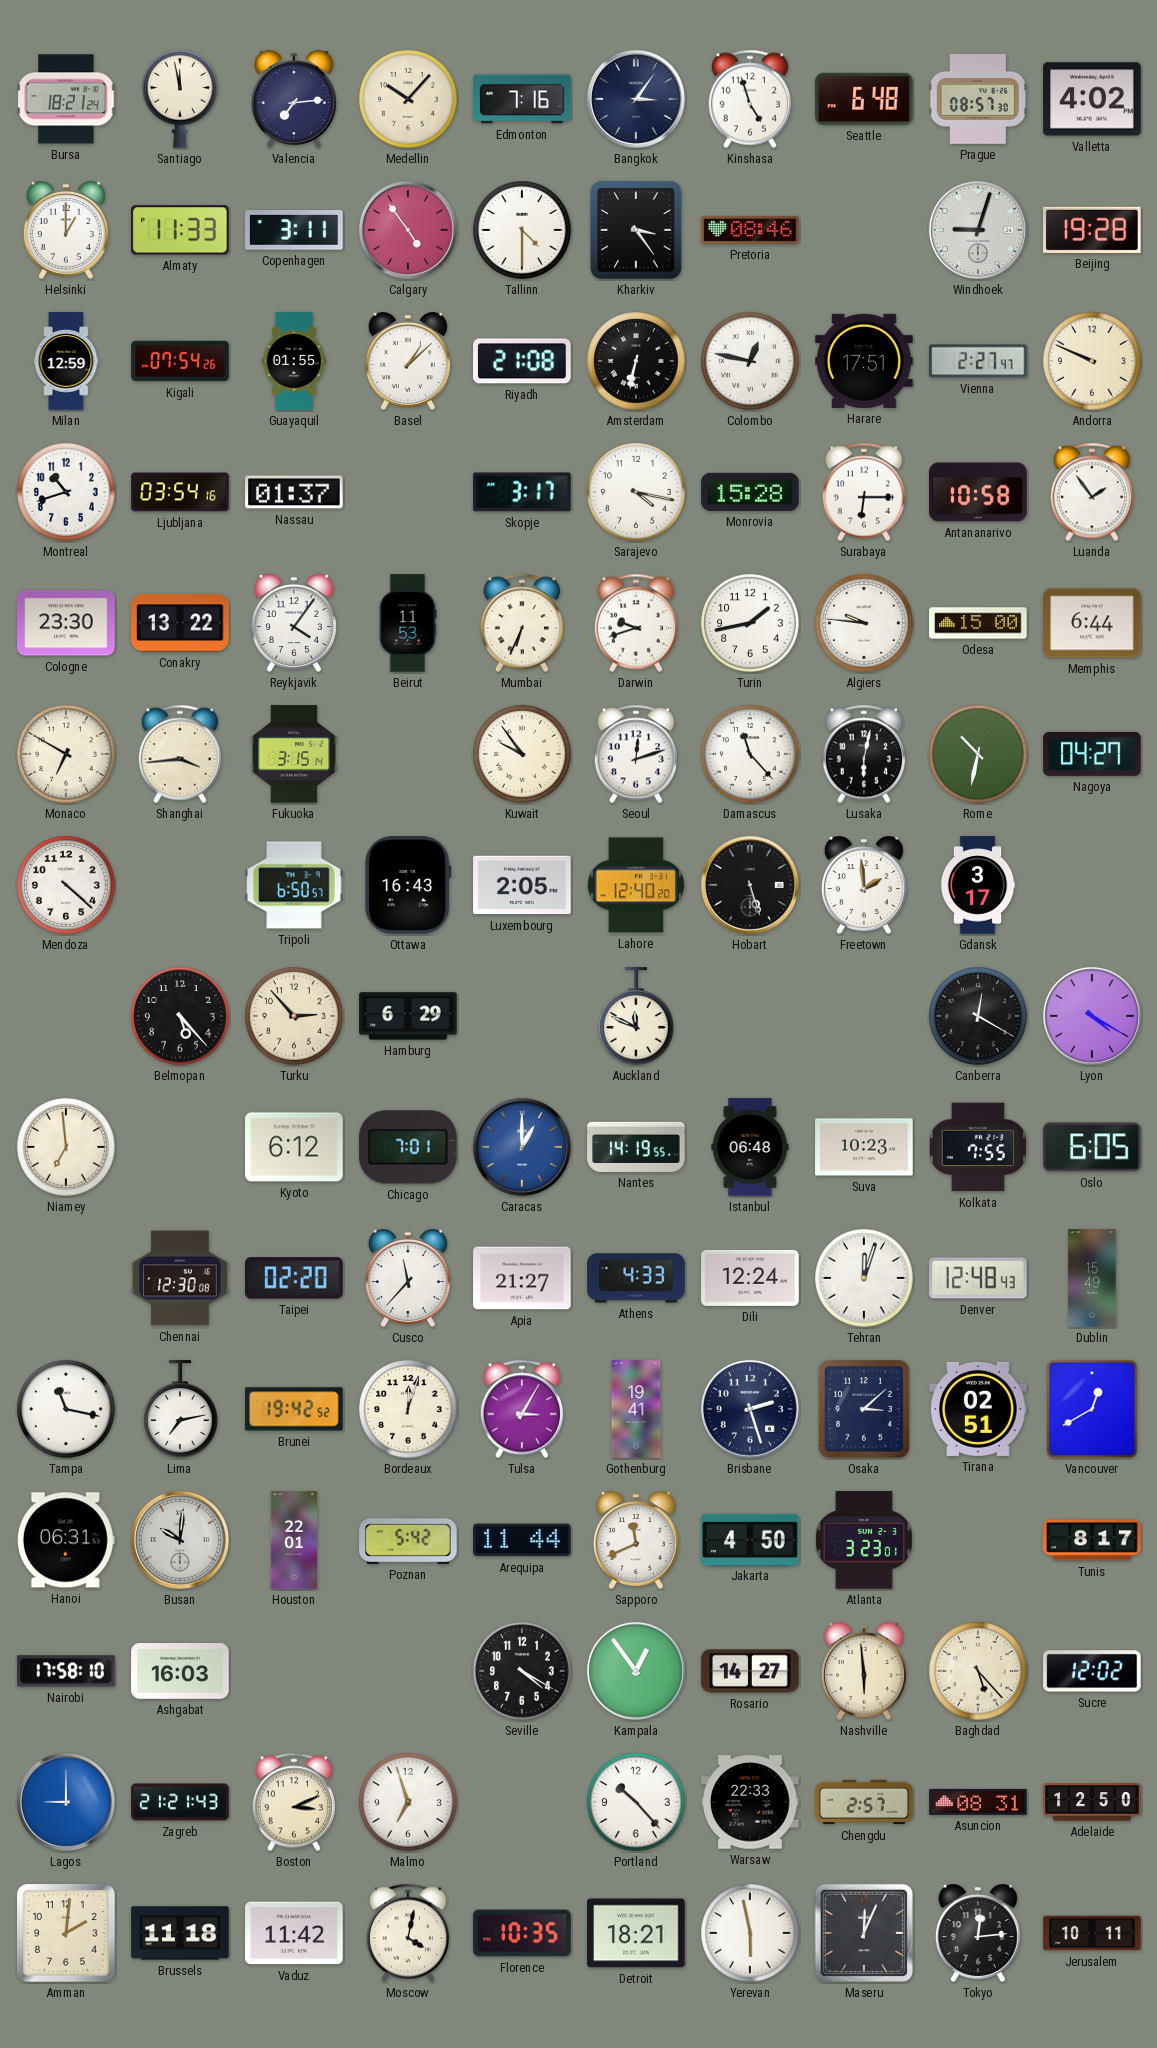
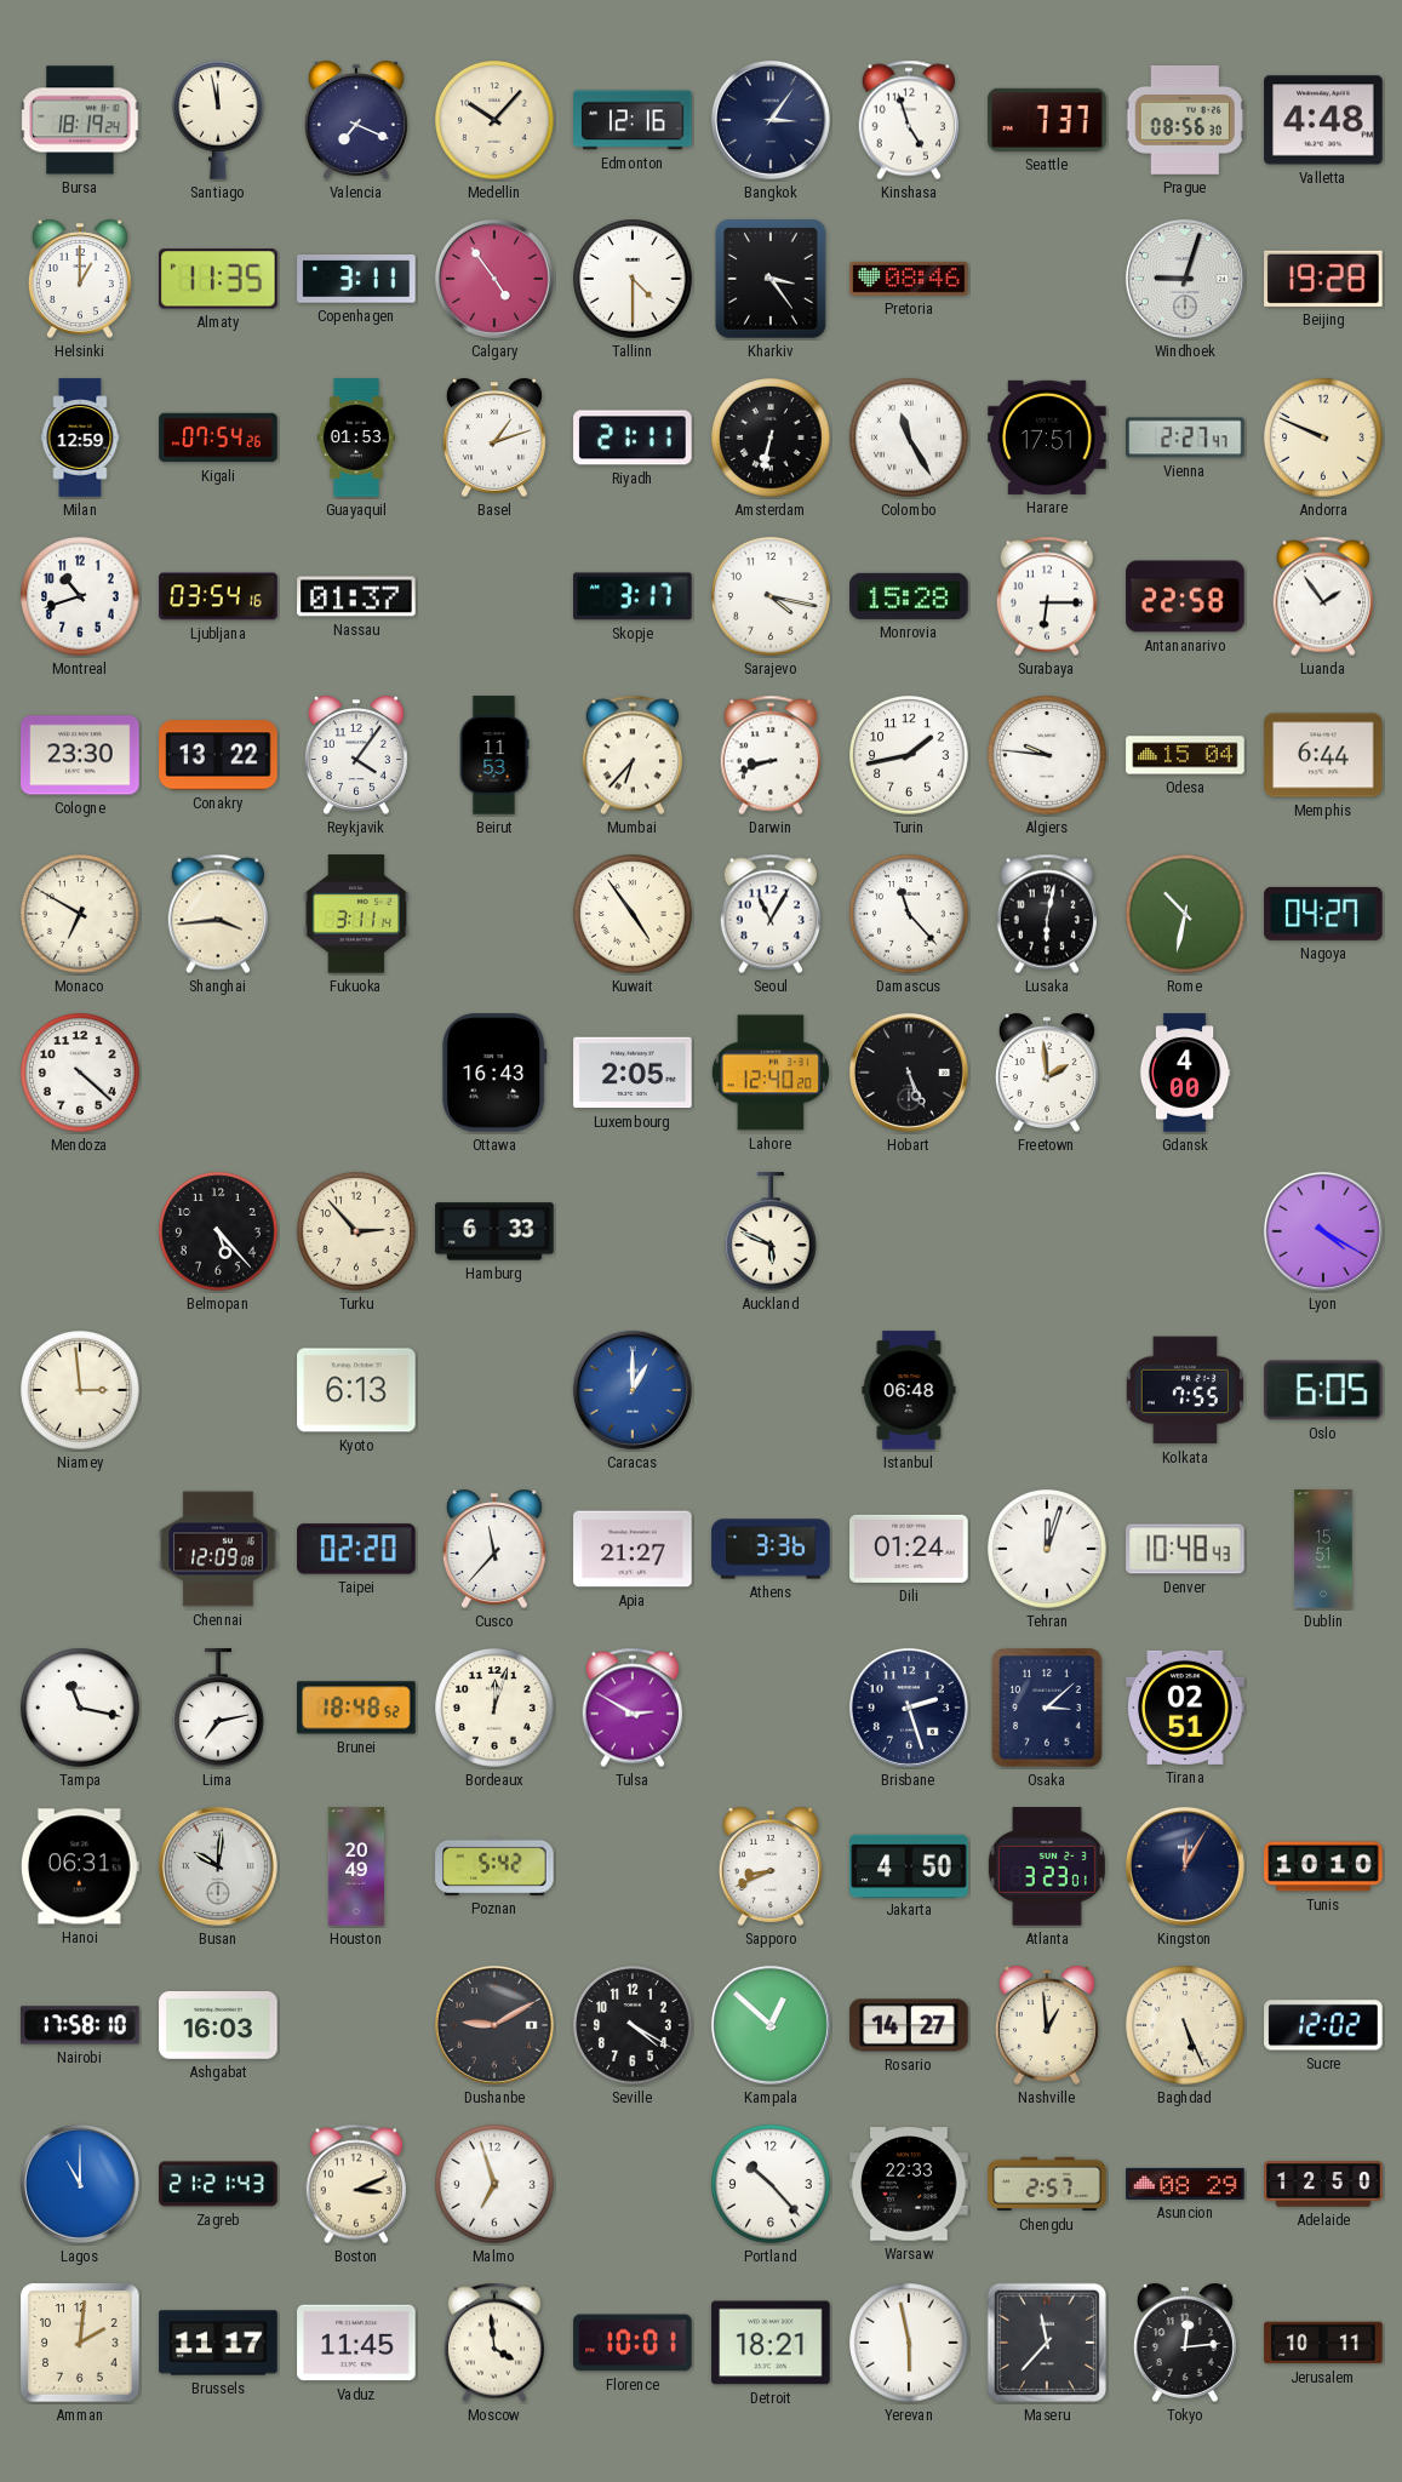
Bursa: 18:21 -> 18:19
Valencia: 7:14 -> 7:19
Edmonton: 7:16 -> 12:16
Seattle: 6:48 -> 7:37
Prague: 08:57 -> 08:56
Valletta: 4:02 -> 4:48
Almaty: 11:33 -> 11:35
Guayaquil: 01:55 -> 01:53
Basel: 1:08 -> 1:12
Riyadh: 21:08 -> 21:11
Colombo: 12:47 -> 11:25
Antananarivo: 10:58 -> 22:58
Mumbai: 6:34 -> 6:37
Darwin: 9:42 -> 8:42
Odesa: 15:00 -> 15:04
Fukuoka: 3:15 -> 3:11
Kuwait: 9:54 -> 4:54
Seoul: 12:12 -> 11:05
Tripoli: 6:50 -> none
Hobart: 5:27 -> 5:26
Gdansk: 3:17 -> 4:00
Hamburg: 6:29 -> 6:33
Auckland: 11:49 -> 5:49
Canberra: 12:20 -> none
Niamey: 6:59 -> 2:59
Kyoto: 6:12 -> 6:13
Chicago: 7:01 -> none
Nantes: 14:19 -> none
Suva: 10:23 -> none
Chennai: 12:30 -> 12:09
Athens: 4:33 -> 3:36
Dili: 12:24 -> 01:24
Denver: 12:48 -> 10:48
Dublin: 15:49 -> 15:51
Brunei: 19:42 -> 18:48
Tulsa: 3:05 -> 2:50
Gothenburg: 19:41 -> none
Vancouver: 12:40 -> none
Houston: 22:01 -> 20:49
Arequipa: 11:44 -> none
Sapporo: 11:41 -> 8:41
Kingston: none -> 12:05
Tunis: 8:17 -> 10:10
Dushanbe: none -> 9:10
Kampala: 12:54 -> 12:52
Nashville: 5:59 -> 12:59
Baghdad: 5:23 -> 5:26
Lagos: 9:00 -> 11:00
Asuncion: 08:31 -> 08:29
Brussels: 11:18 -> 11:17
Vaduz: 11:42 -> 11:45
Moscow: 4:02 -> 3:59
Florence: 10:35 -> 10:01
Maseru: 12:04 -> 11:37
